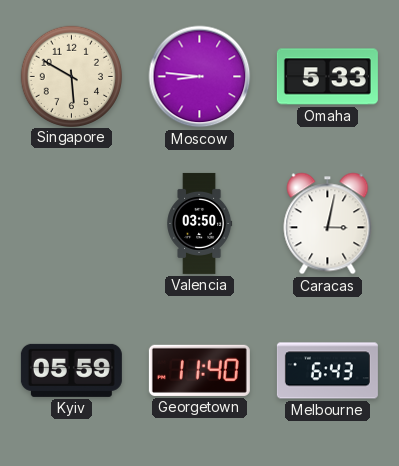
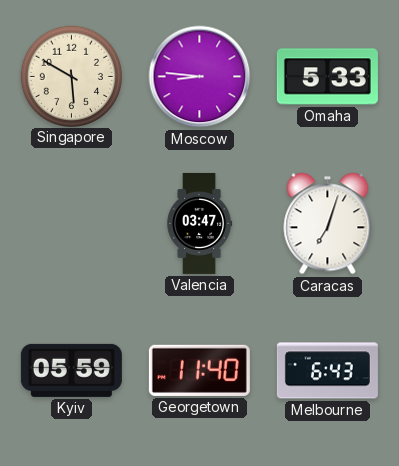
Valencia: 03:50 -> 03:47
Caracas: 3:02 -> 7:03
